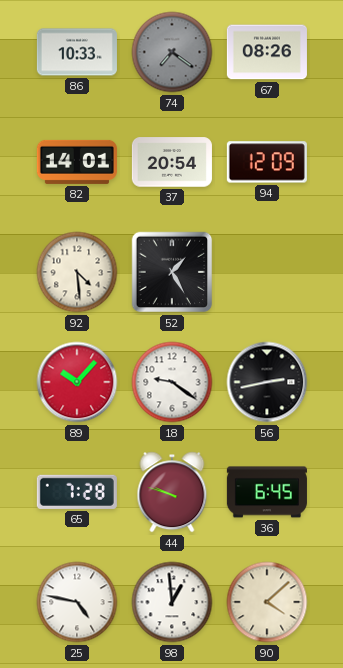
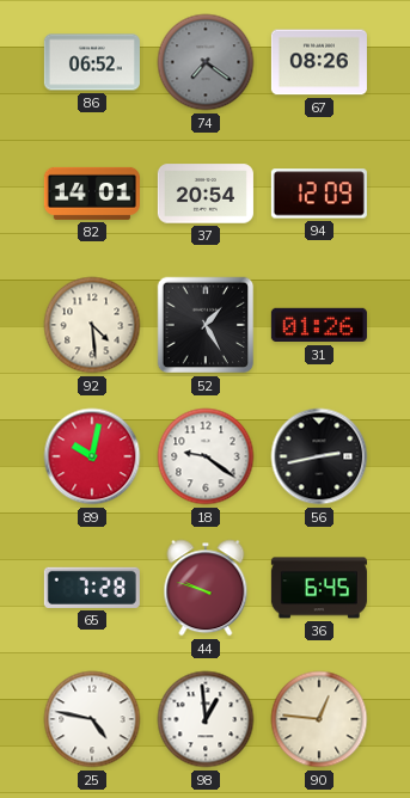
86: 10:33 -> 06:52
31: none -> 01:26
89: 10:07 -> 10:02
90: 4:08 -> 12:46
